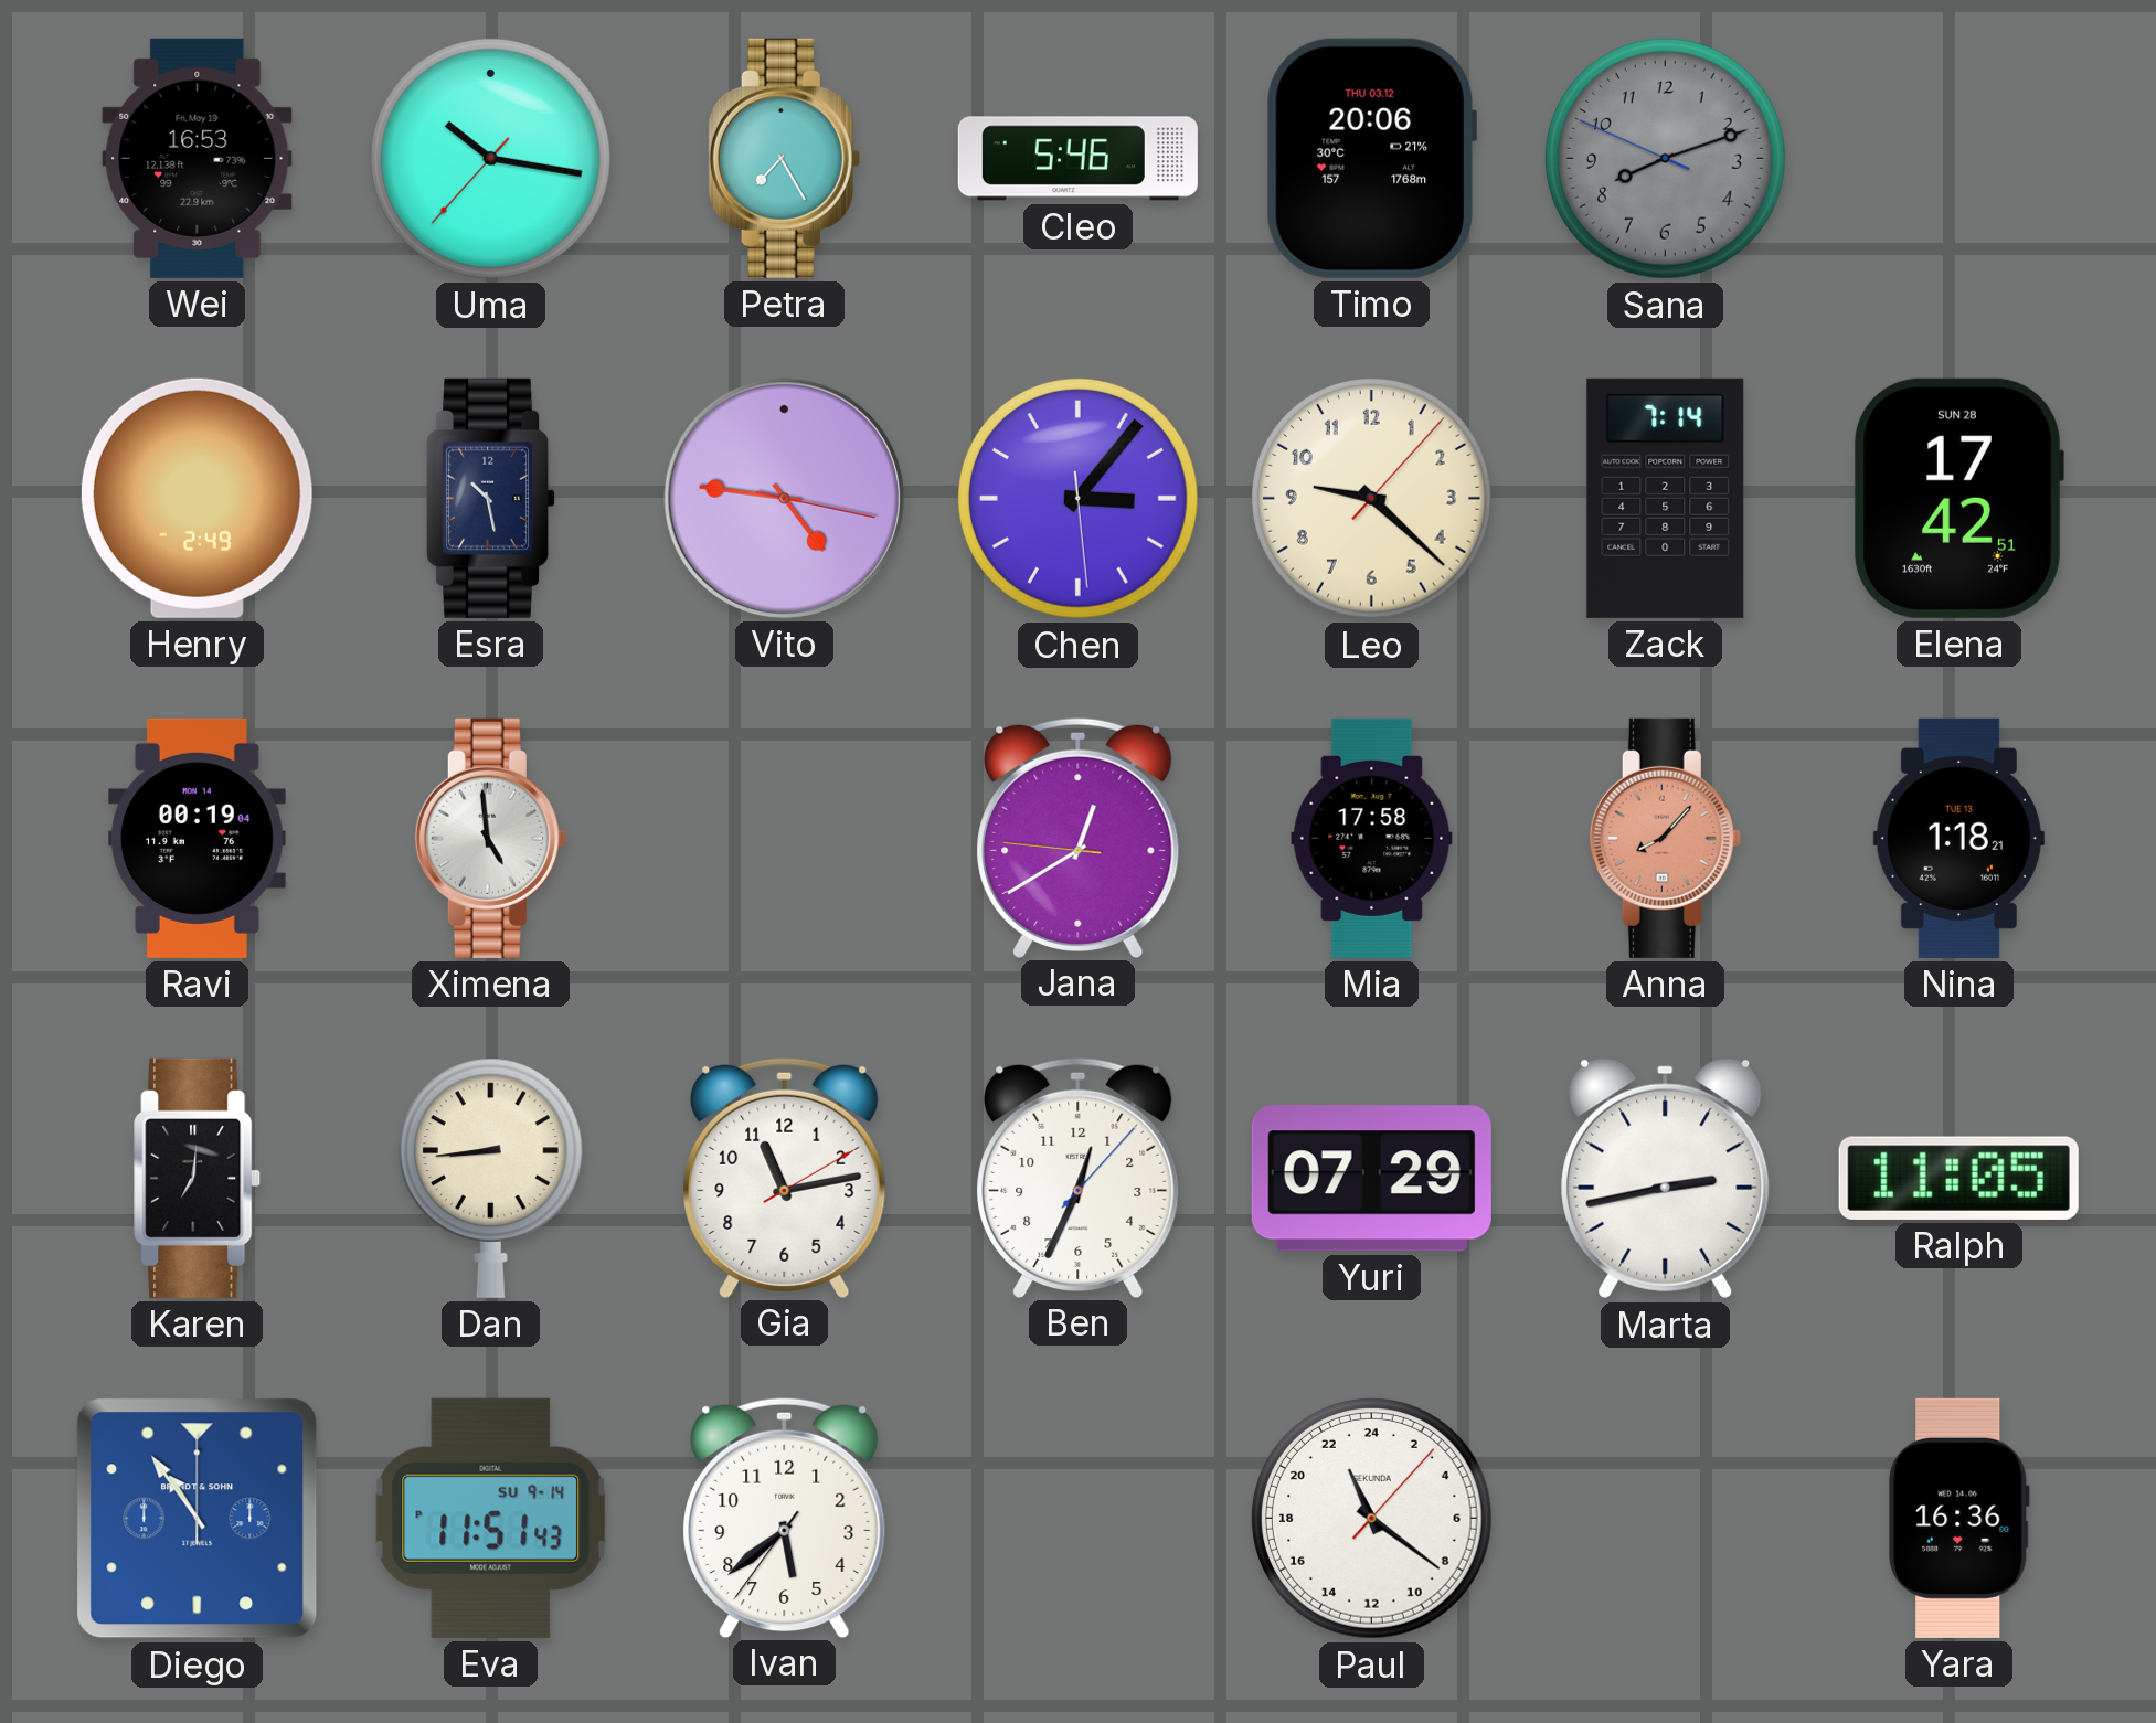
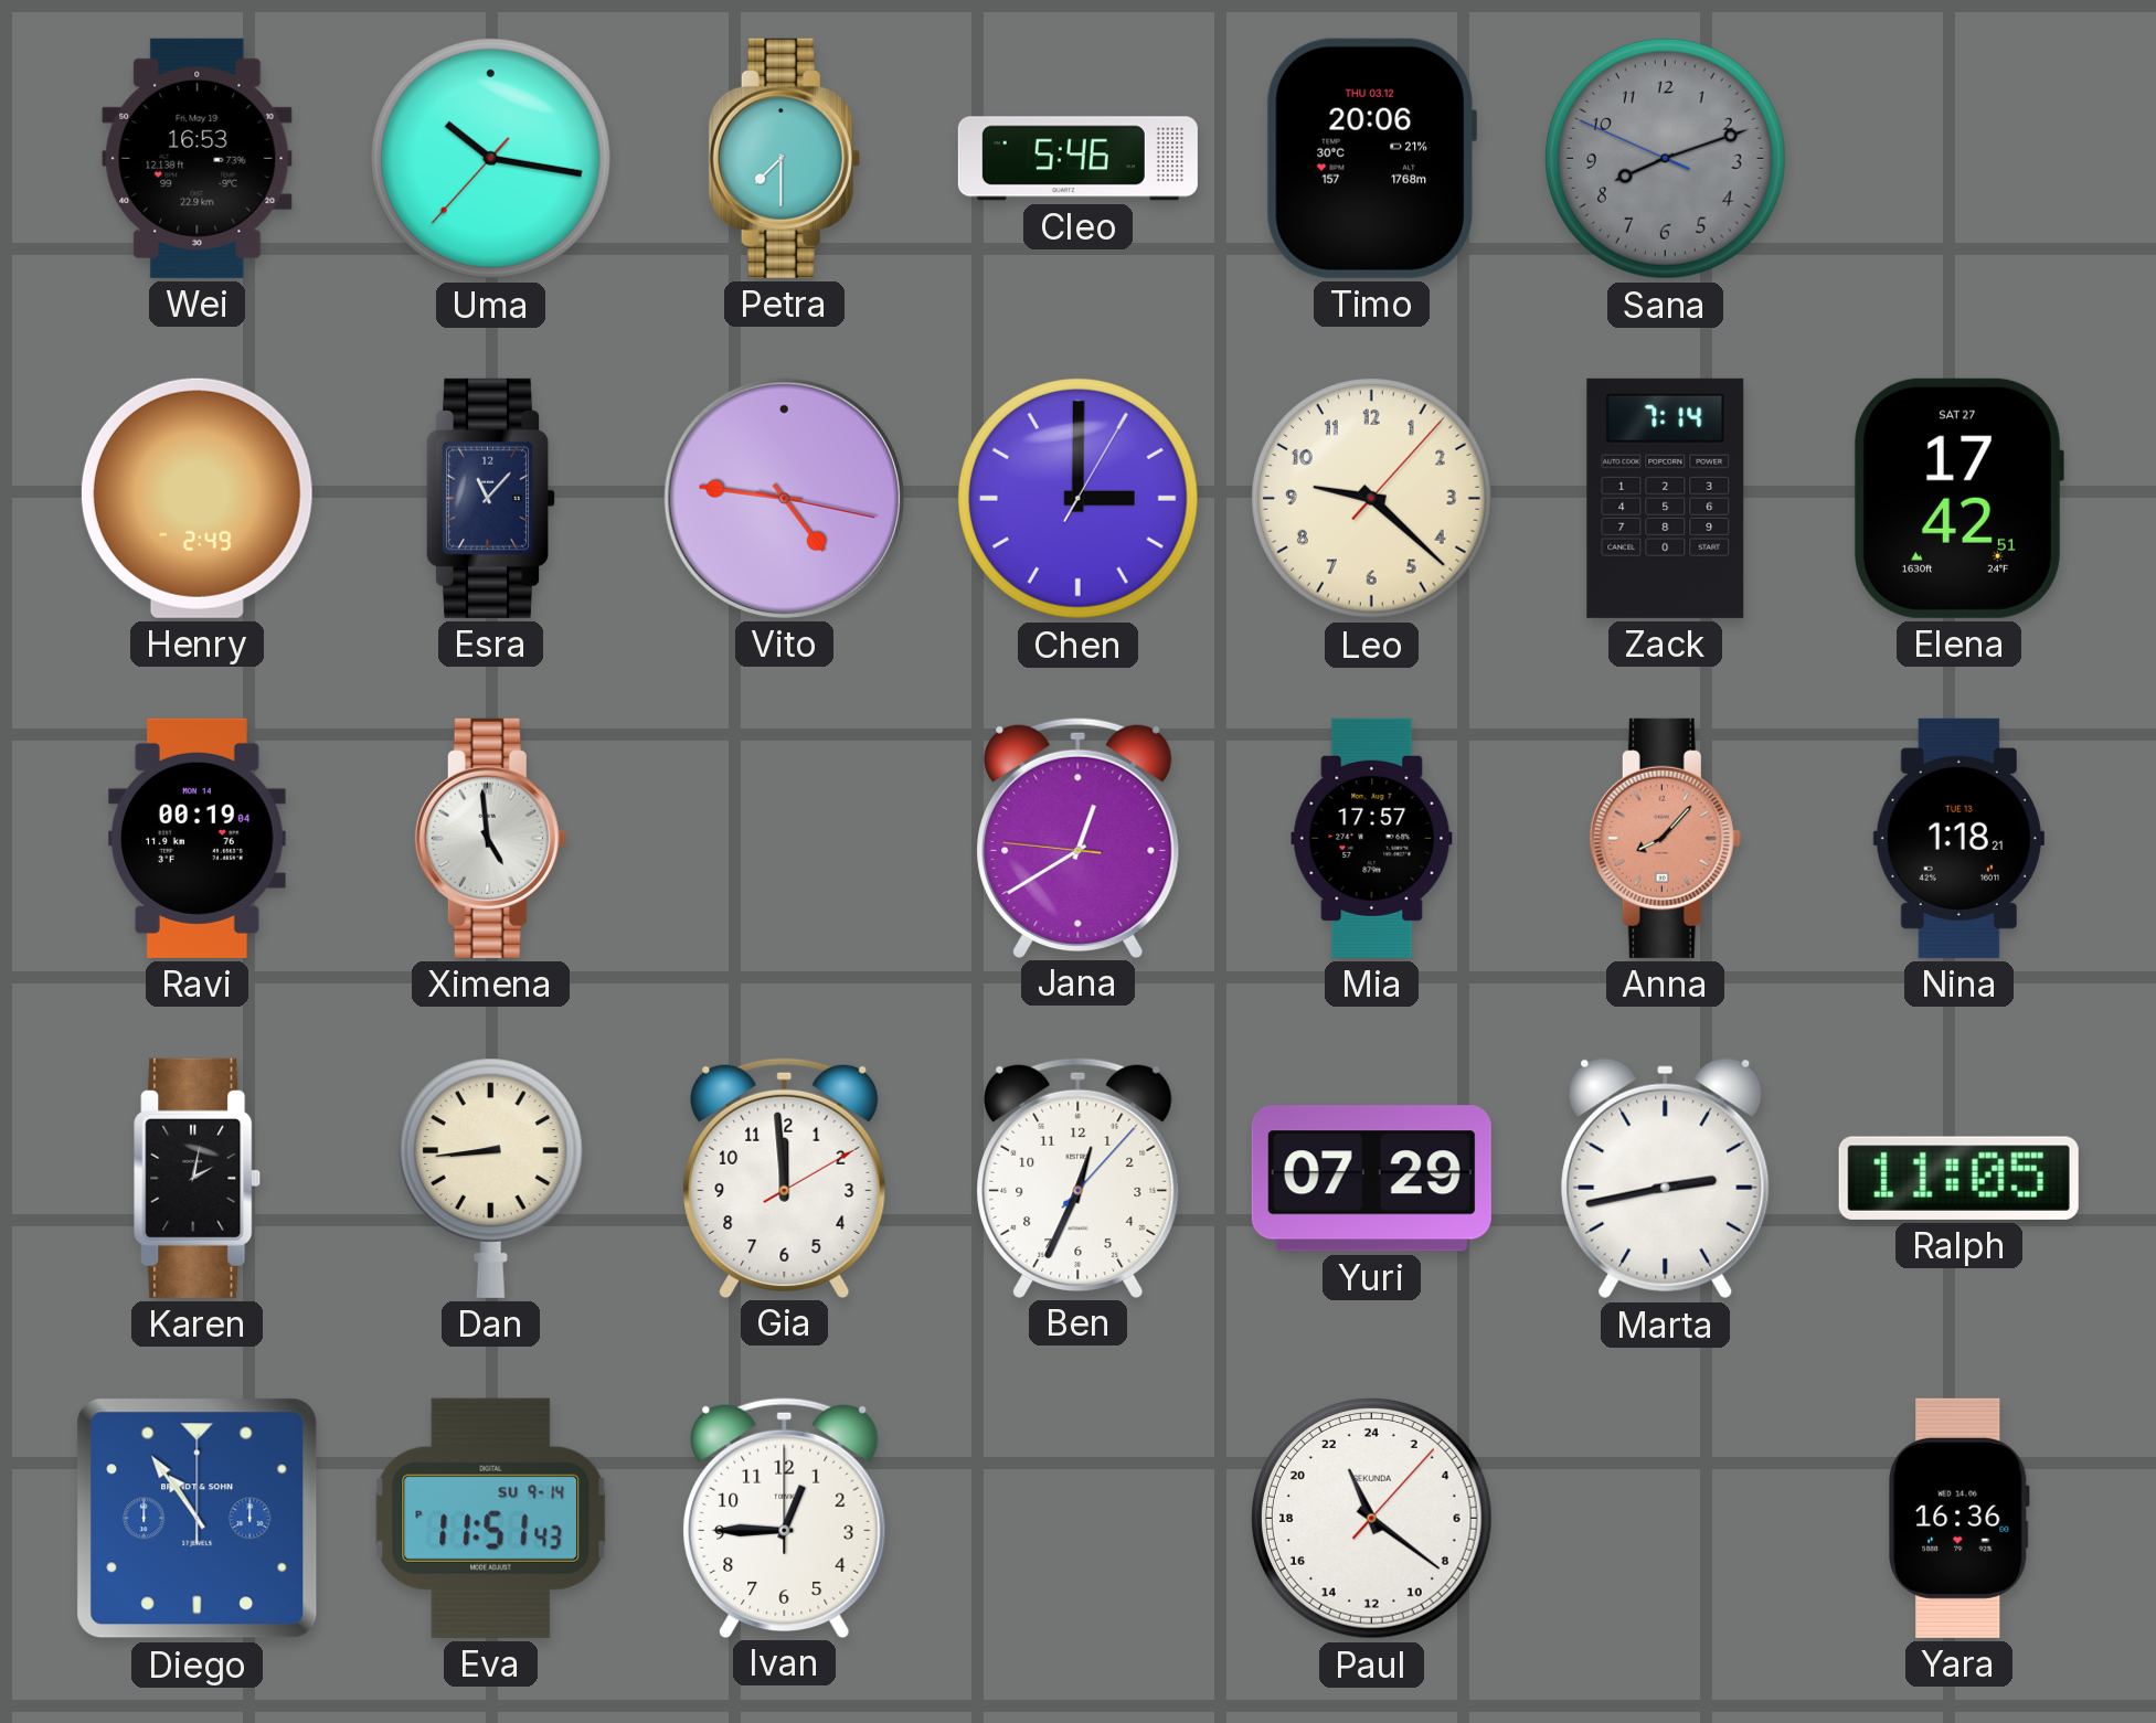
Petra: 7:25 -> 7:30
Esra: 10:28 -> 11:07
Chen: 3:06 -> 3:00
Elena date: SUN 28 -> SAT 27
Mia: 17:58 -> 17:57
Karen: 7:01 -> 2:02
Gia: 11:13 -> 11:59
Ivan: 5:38 -> 12:45
